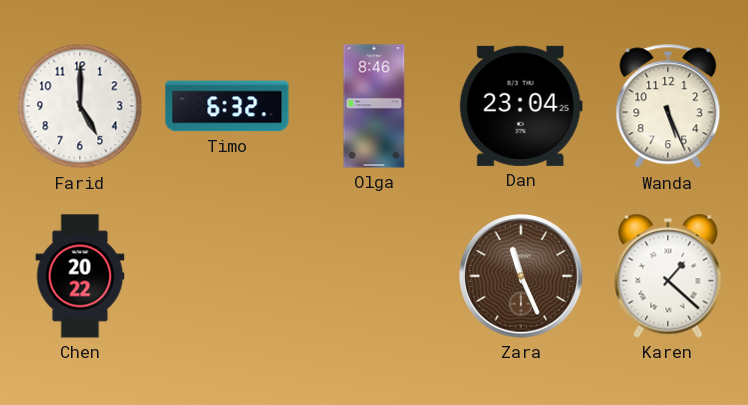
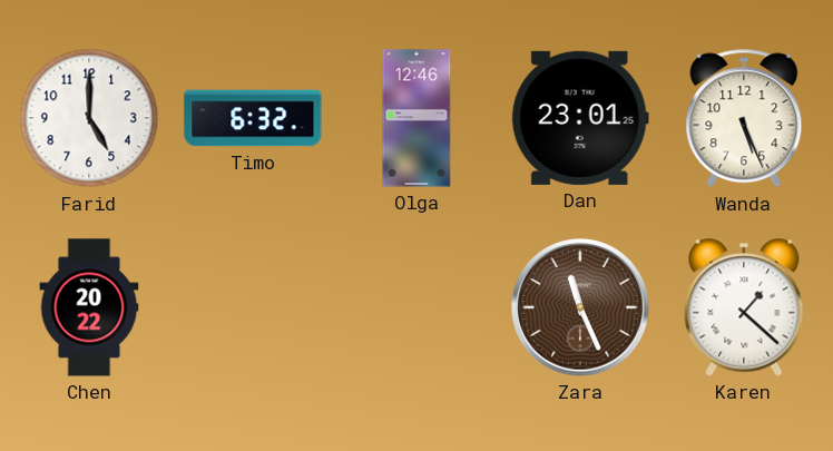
Olga: 8:46 -> 12:46
Dan: 23:04 -> 23:01
